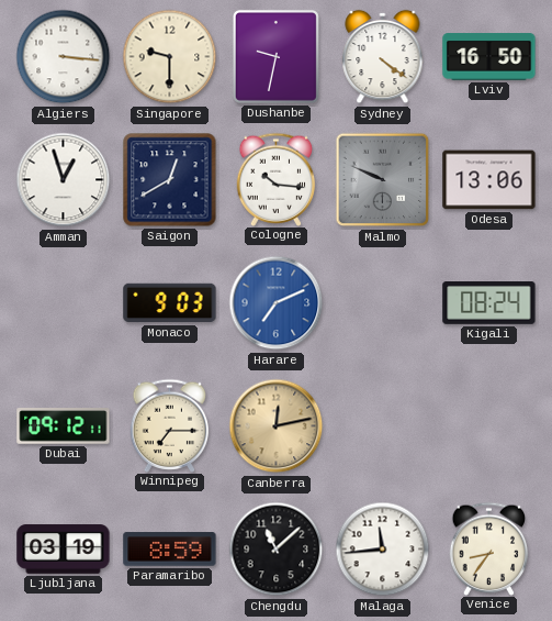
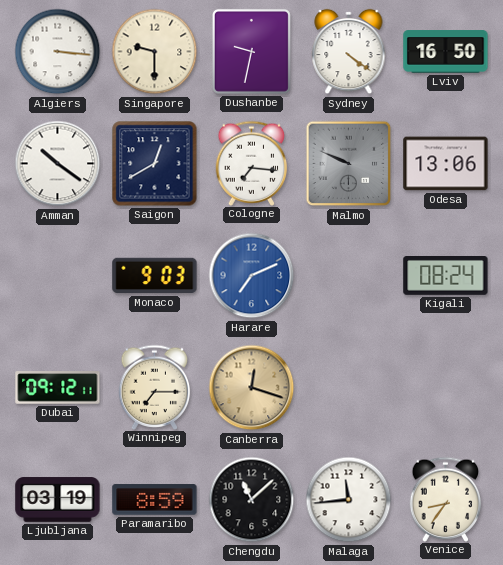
Amman: 12:57 -> 10:21
Cologne: 10:16 -> 7:16
Canberra: 12:13 -> 12:18
